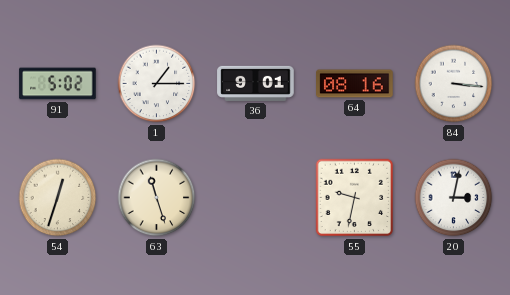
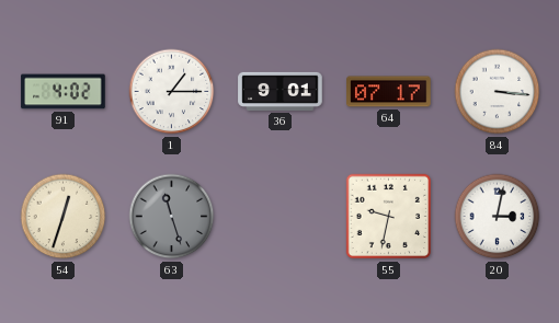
91: 5:02 -> 4:02
64: 08:16 -> 07:17
63 dial: cream -> grey
